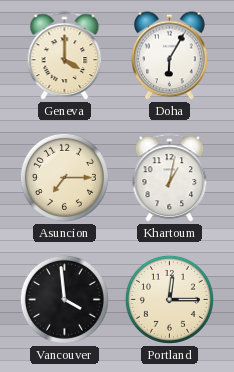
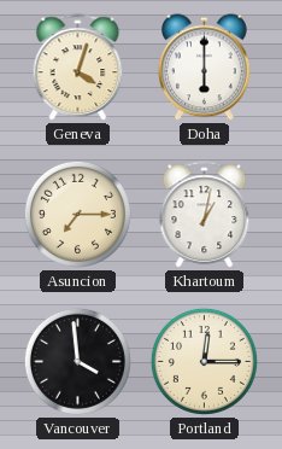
Geneva: 4:00 -> 4:03
Doha: 6:05 -> 6:00
